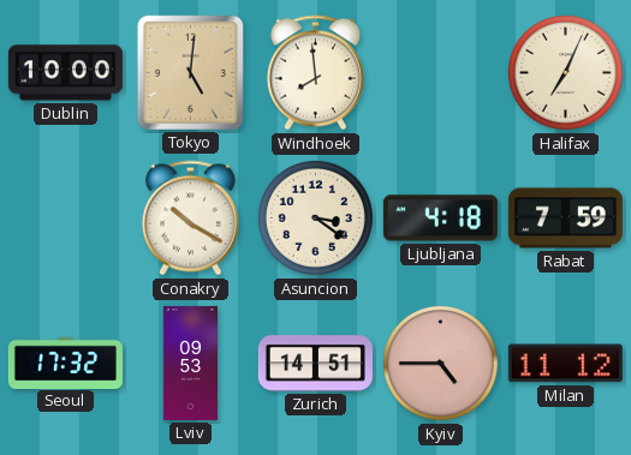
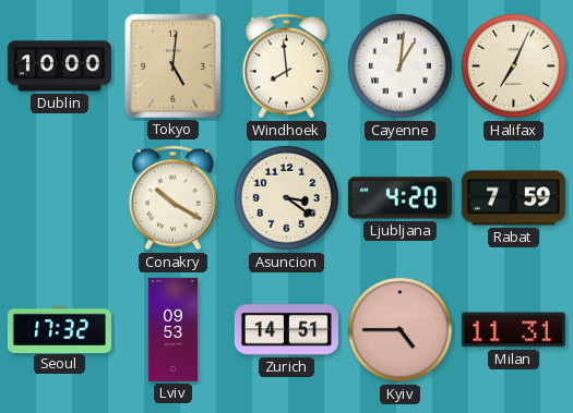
Cayenne: none -> 1:01
Ljubljana: 4:18 -> 4:20
Milan: 11:12 -> 11:31
